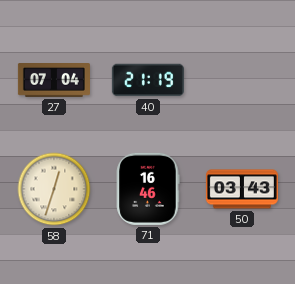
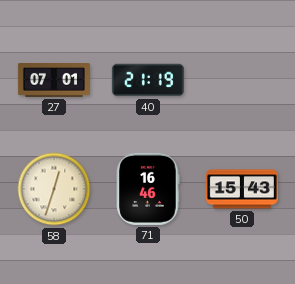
27: 07:04 -> 07:01
50: 03:43 -> 15:43
